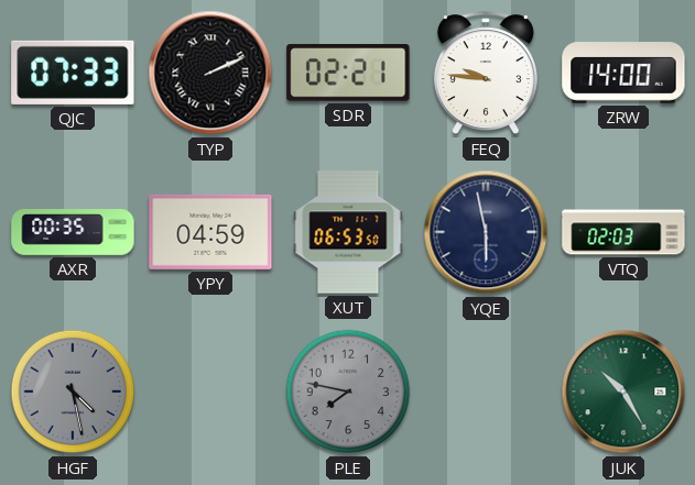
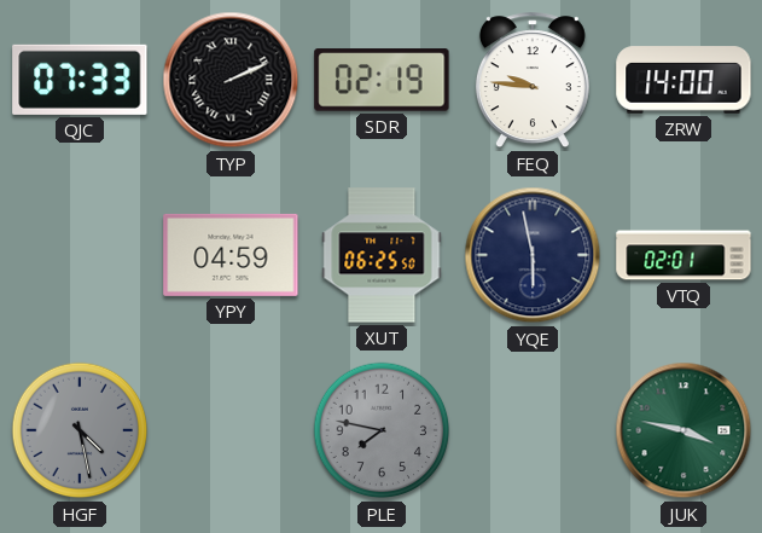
SDR: 02:21 -> 02:19
AXR: 00:35 -> none
XUT: 06:53 -> 06:25
VTQ: 02:03 -> 02:01
JUK: 10:25 -> 3:47
